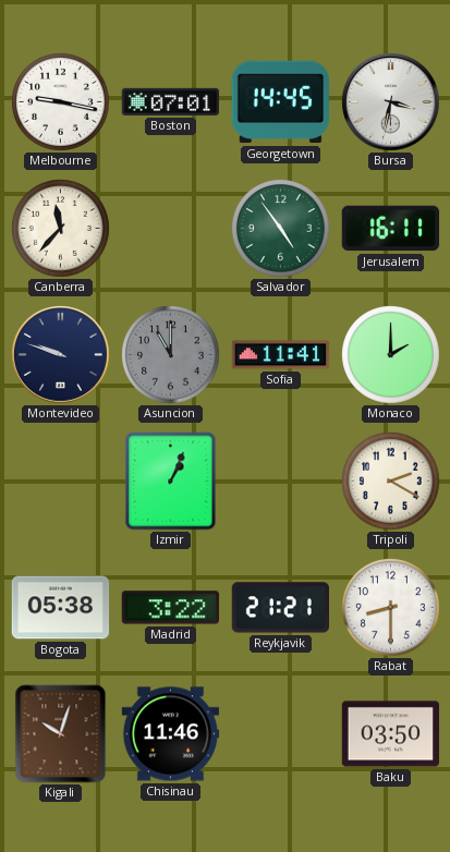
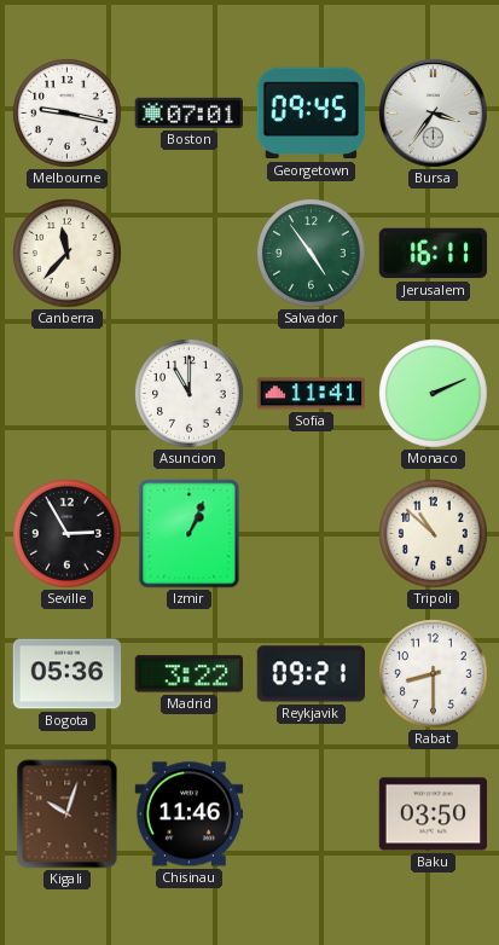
Georgetown: 14:45 -> 09:45
Bursa: 3:32 -> 3:36
Montevideo: 9:48 -> none
Asuncion dial: grey -> white
Monaco: 2:00 -> 2:11
Seville: none -> 2:55
Tripoli: 2:20 -> 10:52
Bogota: 05:38 -> 05:36
Reykjavik: 21:21 -> 09:21
